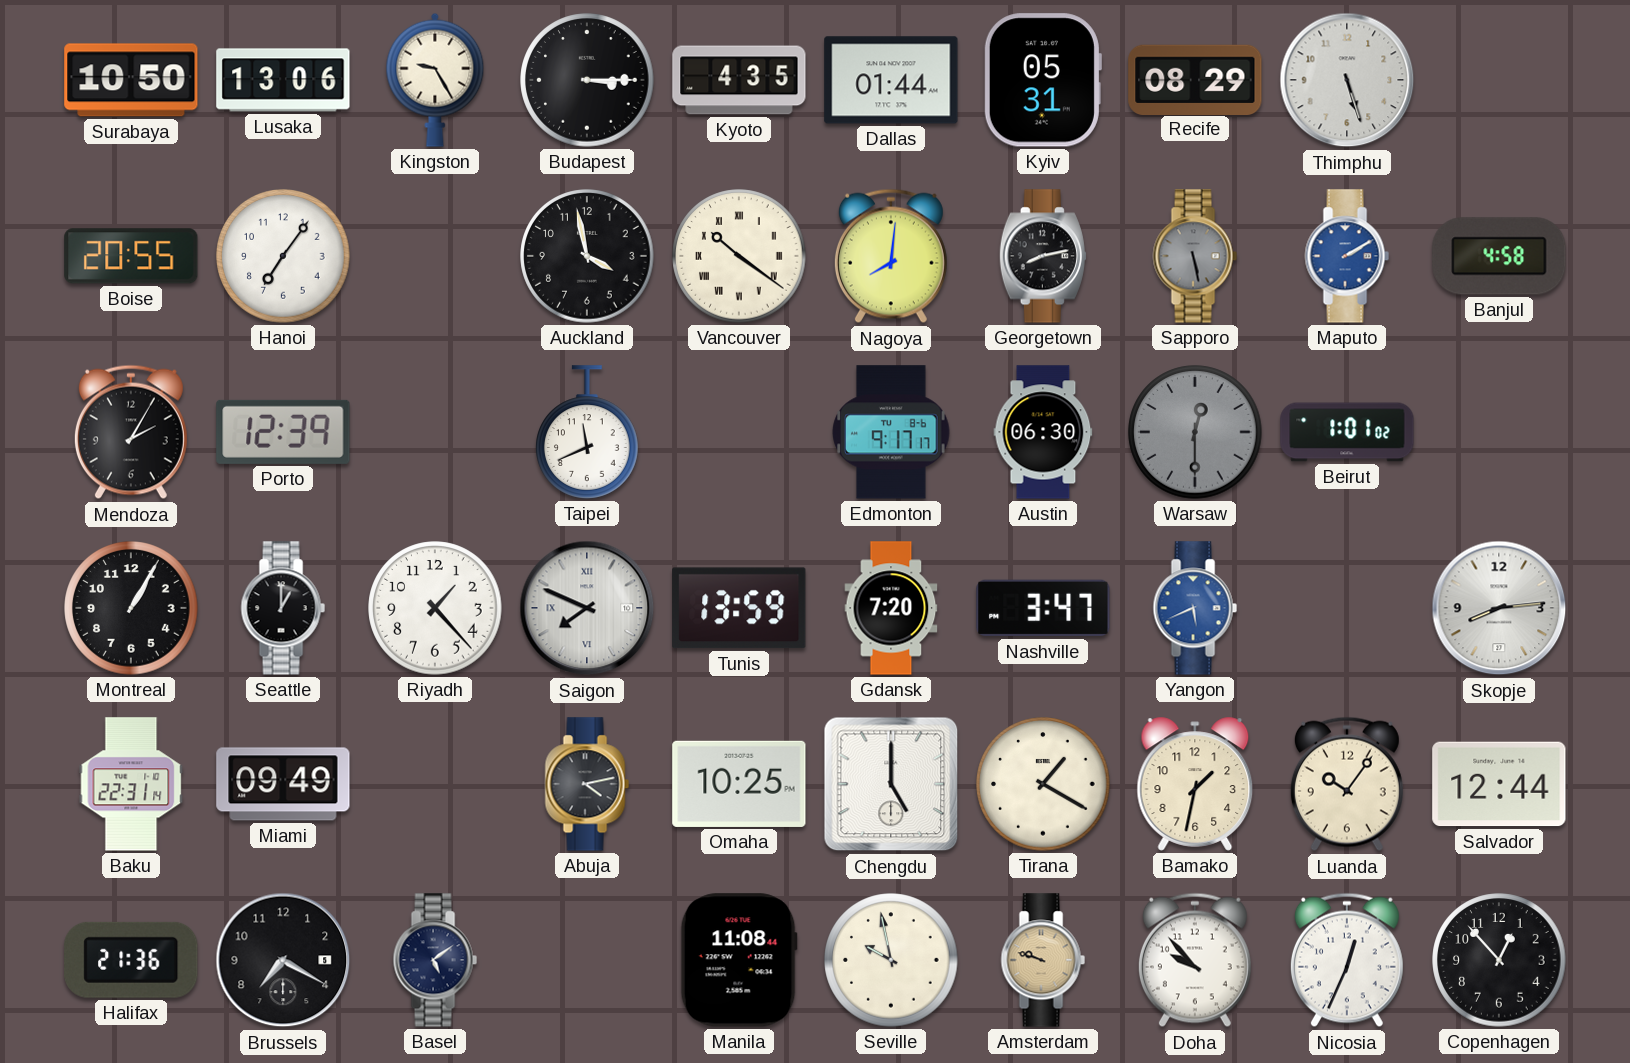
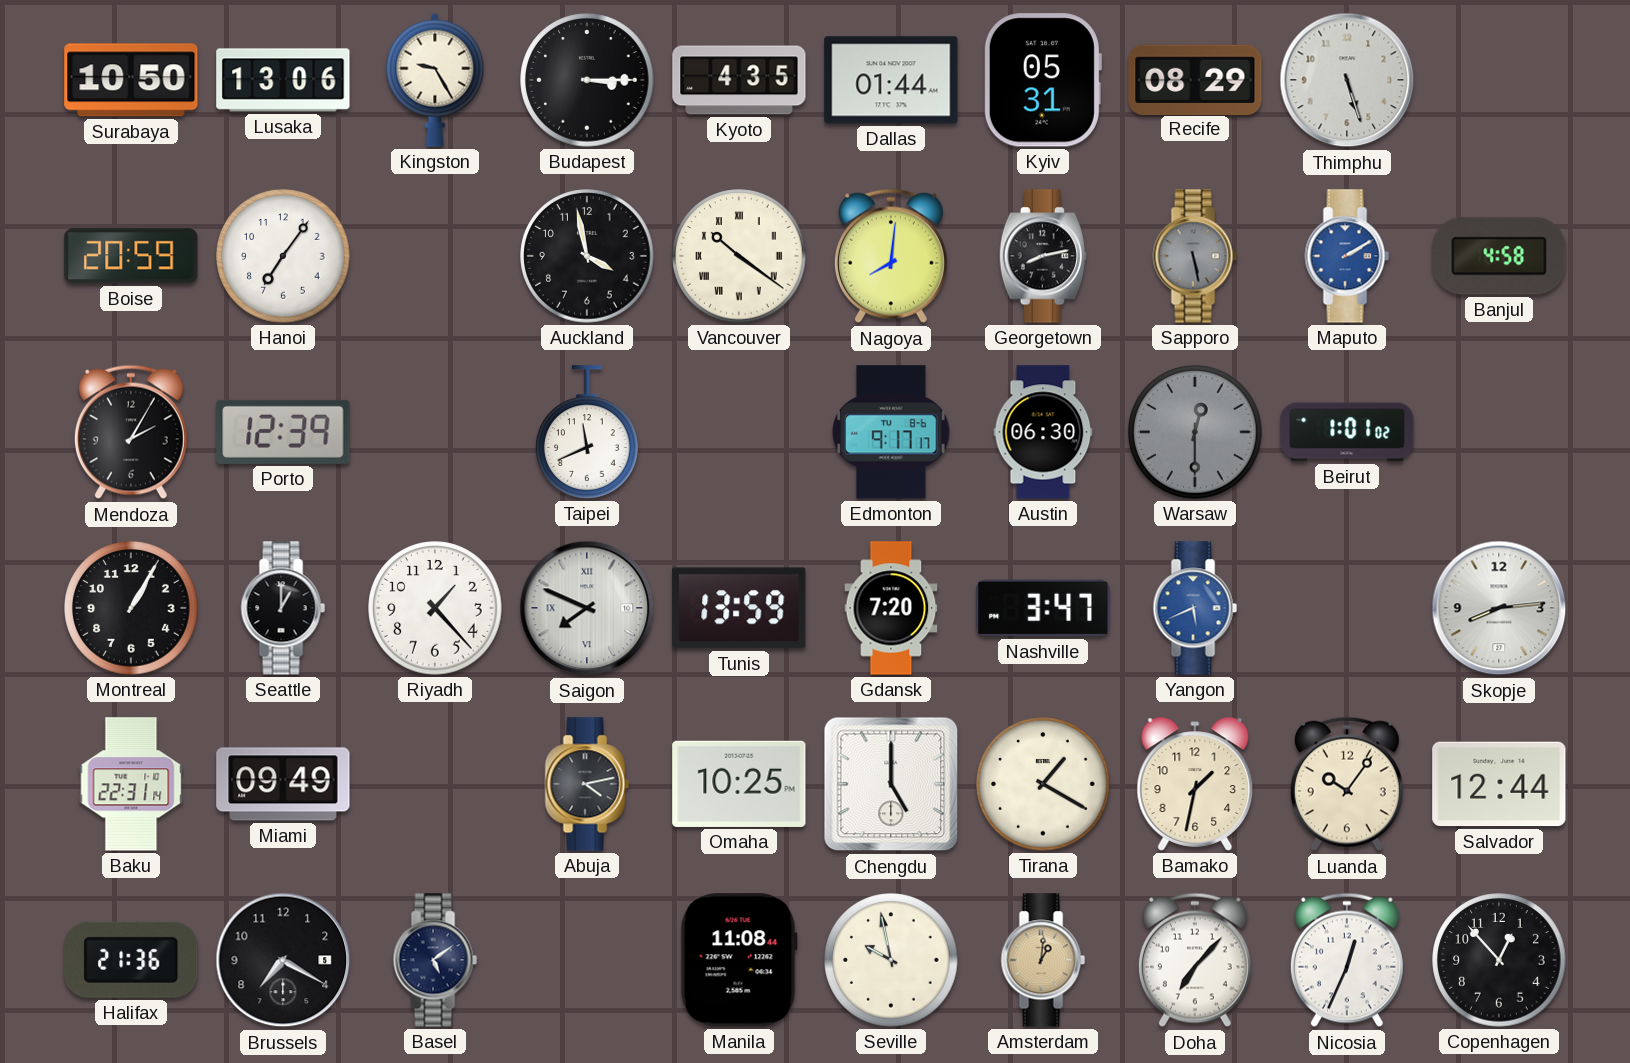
Boise: 20:55 -> 20:59
Amsterdam: 9:48 -> 1:01
Doha: 9:53 -> 7:07
